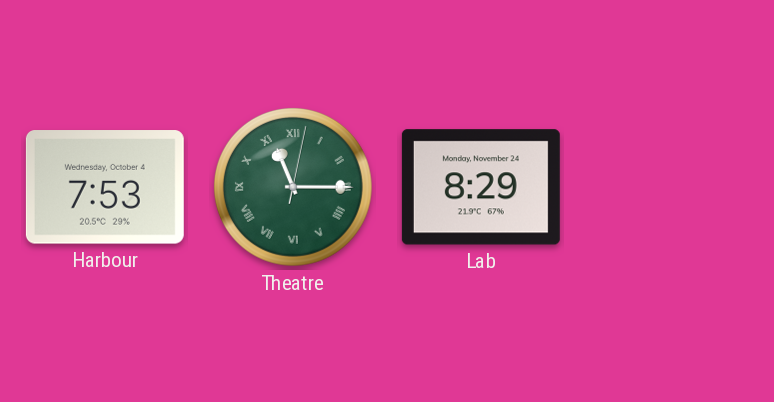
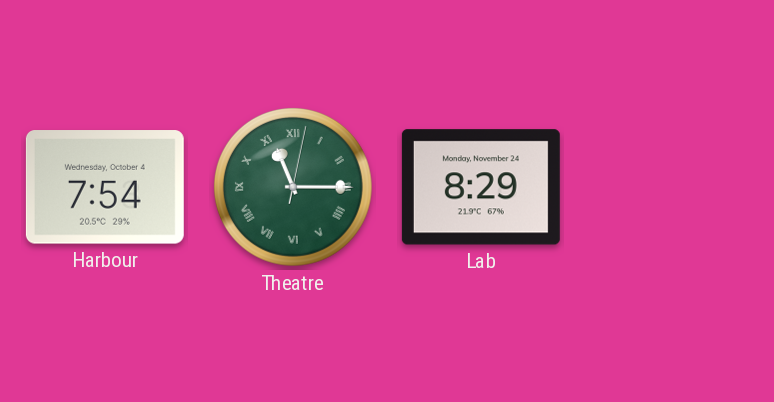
Harbour: 7:53 -> 7:54
